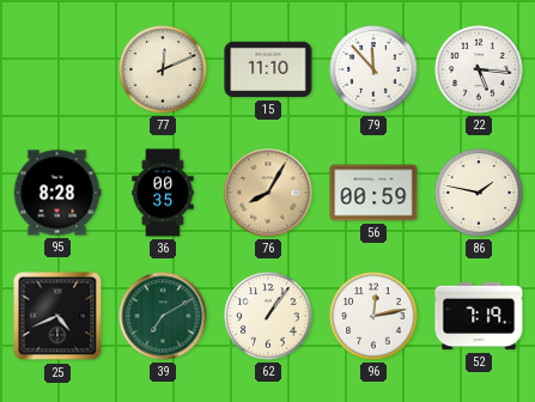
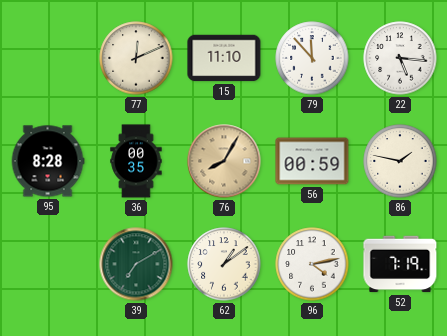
25: 4:41 -> none
62: 1:06 -> 1:09
96: 12:13 -> 4:13
